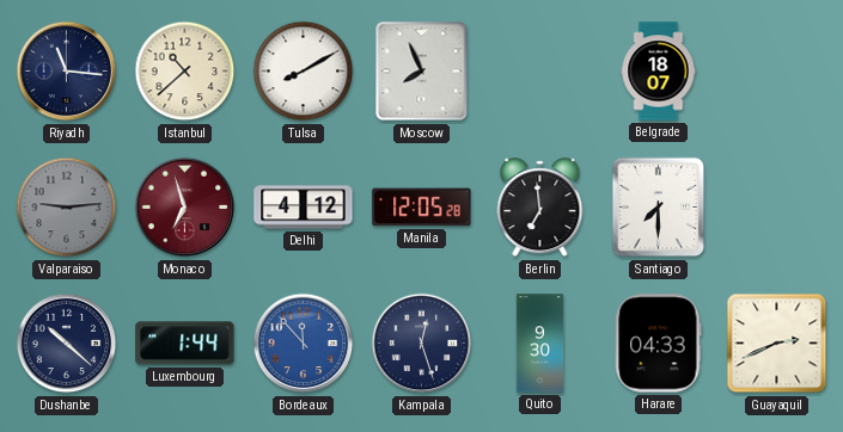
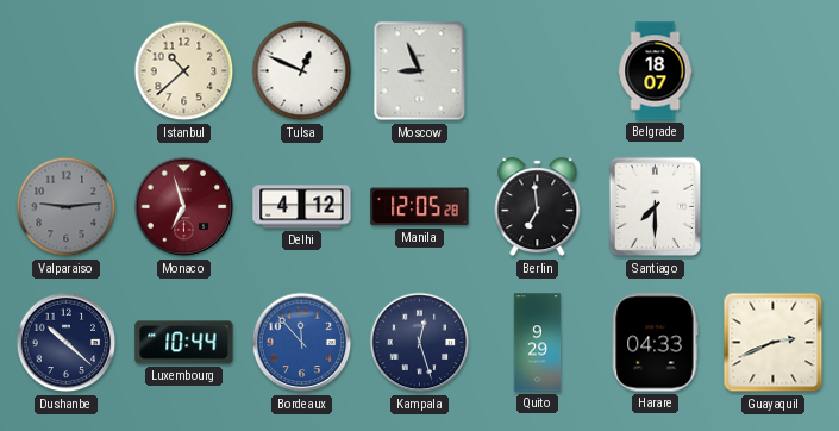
Riyadh: 11:16 -> none
Tulsa: 8:10 -> 12:49
Moscow: 7:56 -> 8:56
Luxembourg: 1:44 -> 10:44
Quito: 9:30 -> 9:29
